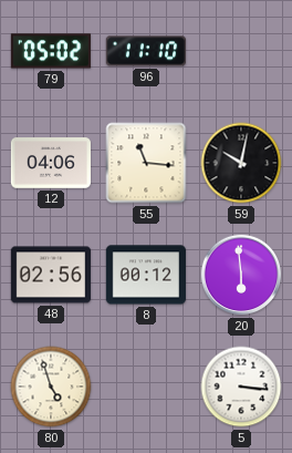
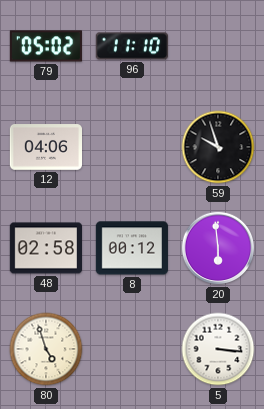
55: 11:16 -> none
59: 10:02 -> 9:57
48: 02:56 -> 02:58
